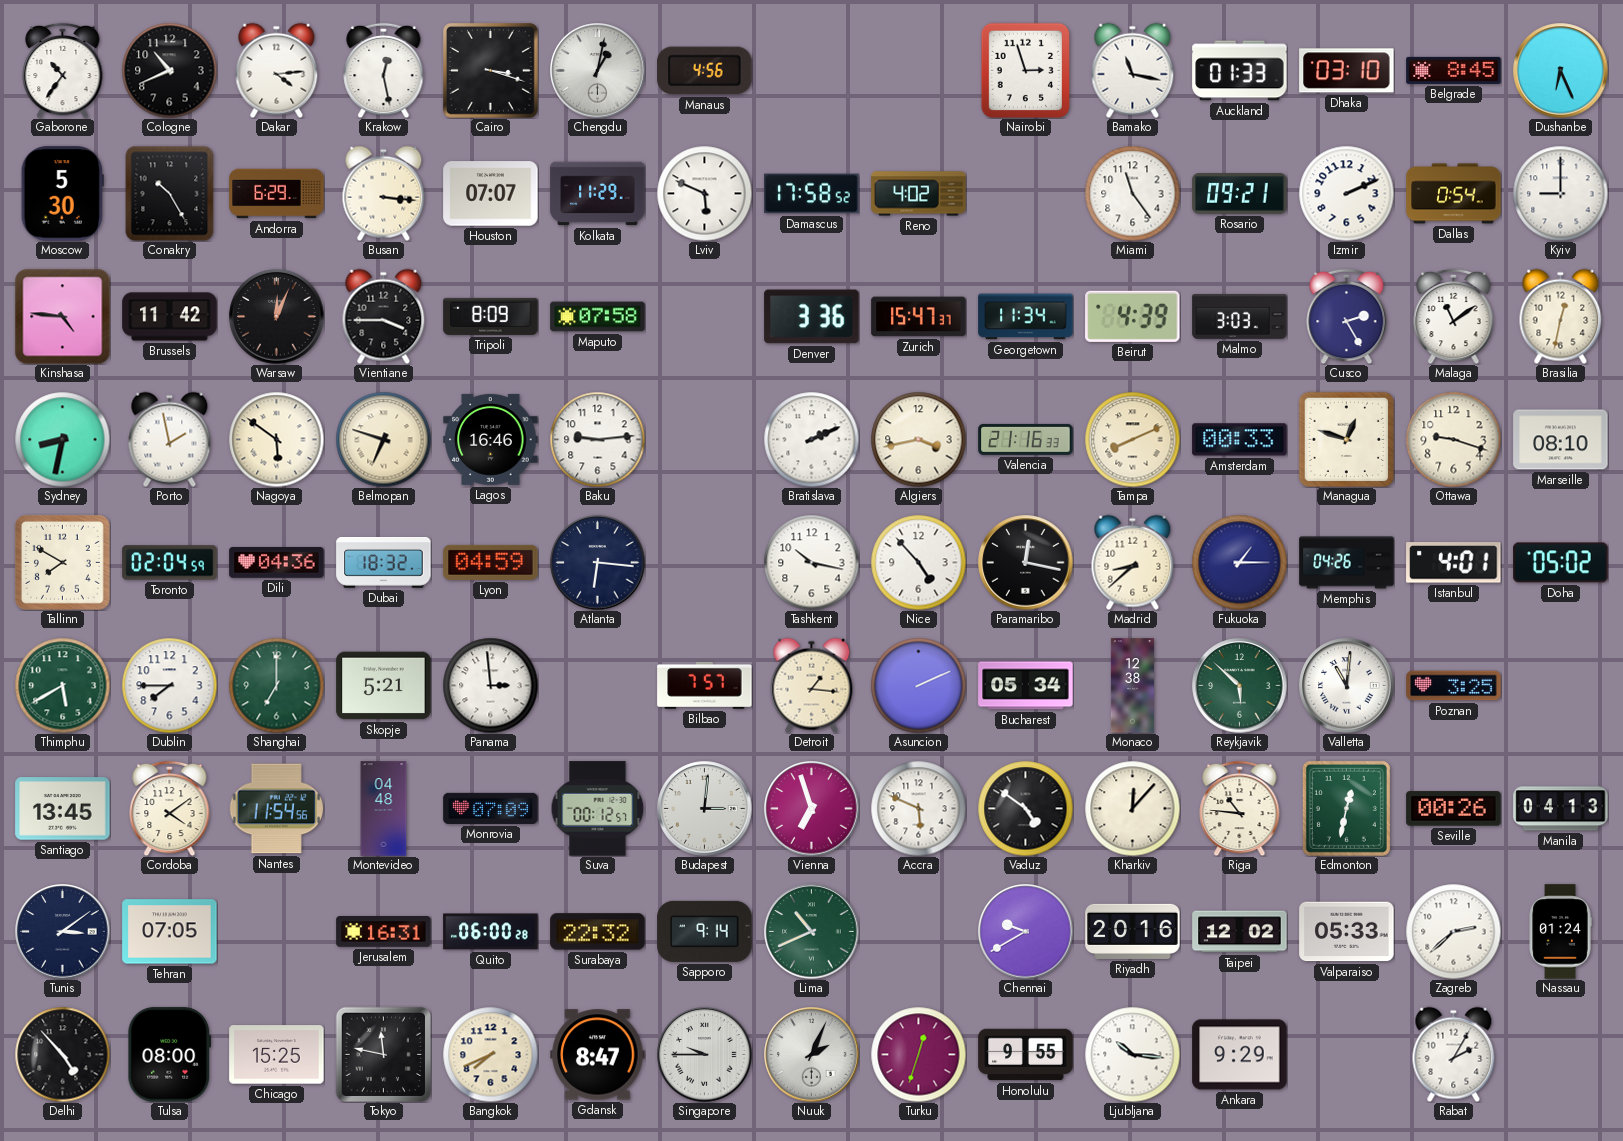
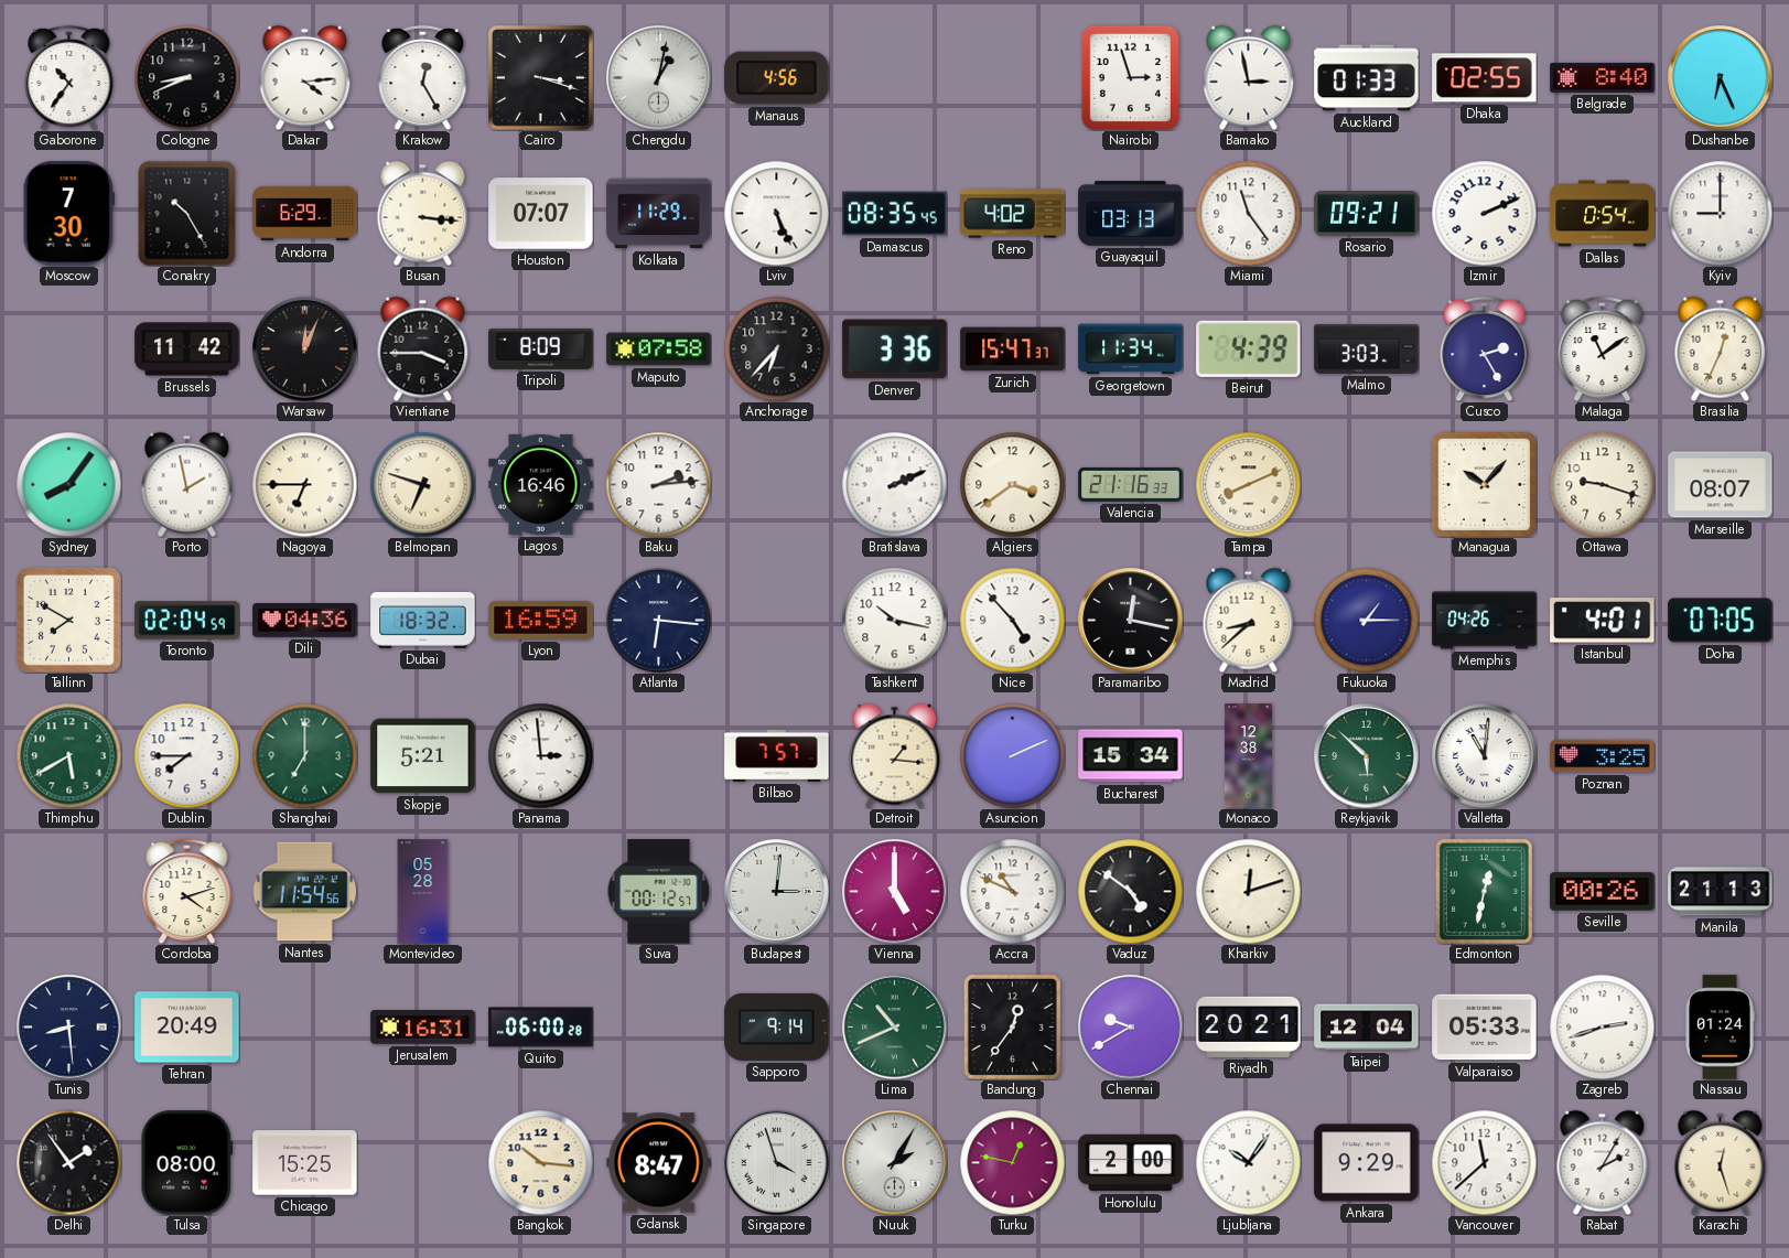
Cologne: 10:41 -> 8:41
Krakow: 12:28 -> 12:25
Bamako: 11:17 -> 2:58
Dhaka: 03:10 -> 02:55
Belgrade: 8:45 -> 8:40
Moscow: 5:30 -> 7:30
Lviv: 5:49 -> 5:26
Damascus: 17:58 -> 08:35
Guayaquil: none -> 03:13
Kinshasa: 4:46 -> none
Anchorage: none -> 6:37
Brasilia: 12:32 -> 12:34
Sydney: 8:32 -> 8:06
Nagoya: 5:51 -> 6:45
Baku: 9:14 -> 2:14
Algiers: 3:43 -> 3:39
Amsterdam: 00:33 -> none
Managua: 12:48 -> 10:07
Marseille: 08:10 -> 08:07
Lyon: 04:59 -> 16:59
Doha: 05:02 -> 07:05
Bucharest: 05:34 -> 15:34
Santiago: 13:45 -> none
Cordoba: 4:09 -> 4:12
Montevideo: 04:48 -> 05:28
Monrovia: 07:09 -> none
Vienna: 6:57 -> 5:00
Accra: 5:49 -> 10:49
Kharkiv: 12:07 -> 12:12
Riga: 10:46 -> none
Manila: 04:13 -> 21:13
Tunis: 3:09 -> 8:29
Tehran: 07:05 -> 20:49
Surabaya: 22:32 -> none
Bandung: none -> 12:36
Riyadh: 20:16 -> 20:21
Taipei: 12:02 -> 12:04
Zagreb: 2:38 -> 2:42
Delhi: 4:53 -> 1:54
Tokyo: 11:47 -> none
Bangkok: 7:41 -> 10:16
Singapore: 9:45 -> 3:57
Nuuk: 2:04 -> 2:05
Turku: 12:33 -> 12:47
Honolulu: 9:55 -> 2:00
Ljubljana: 10:16 -> 10:06
Vancouver: none -> 11:38
Karachi: none -> 12:27
